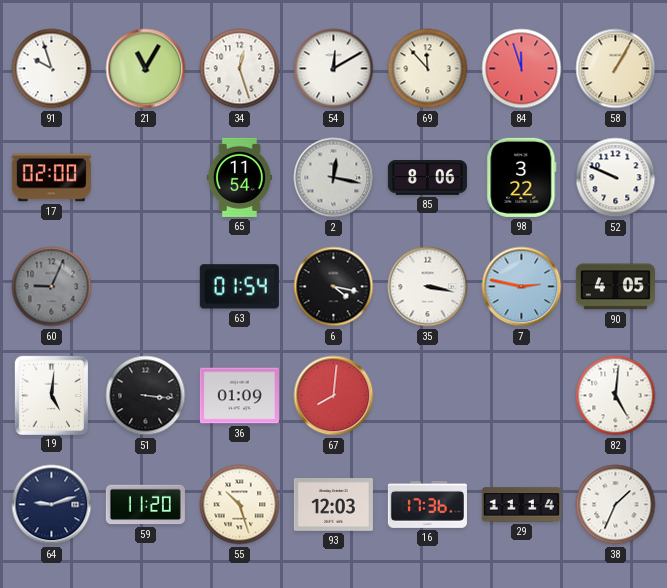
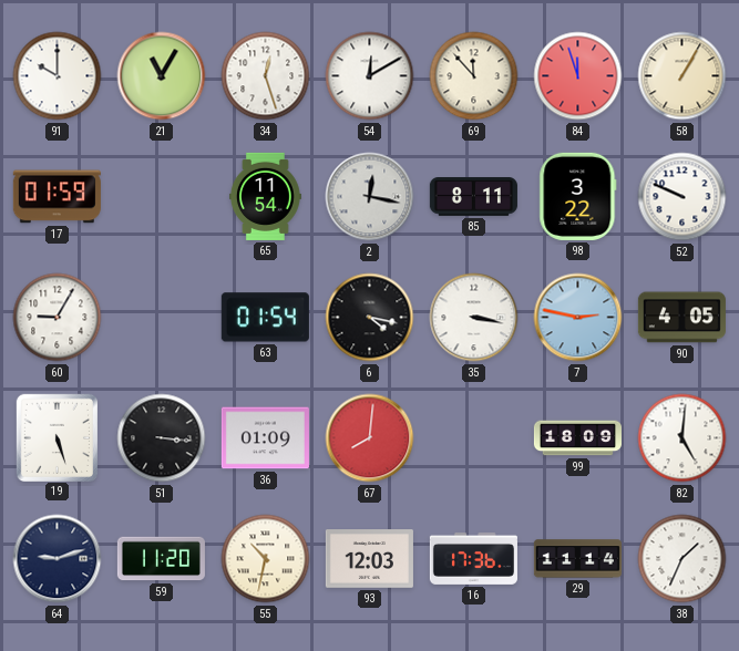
91: 9:57 -> 10:00
17: 02:00 -> 01:59
85: 8:06 -> 8:11
60: 9:04 -> 9:05
60 dial: grey -> white
19: 5:01 -> 5:27
99: none -> 18:09
55: 10:27 -> 10:32
